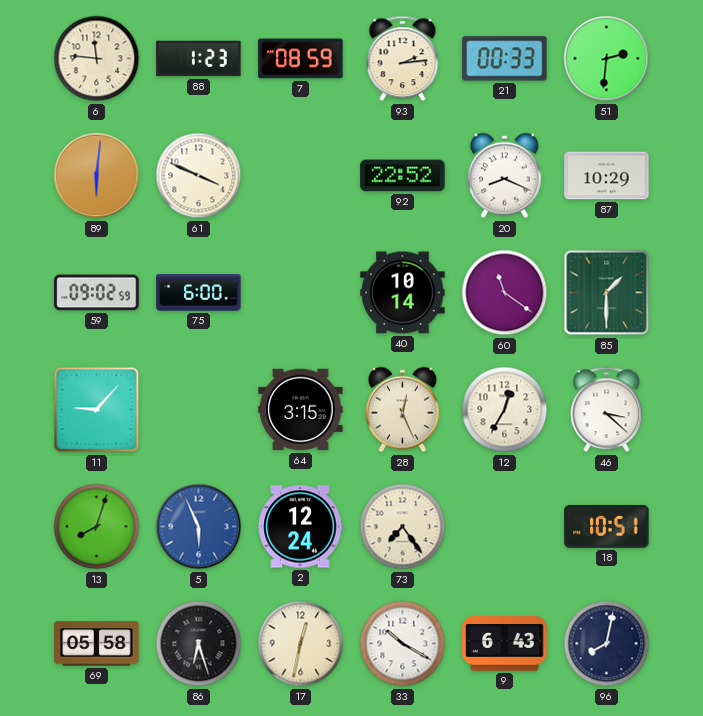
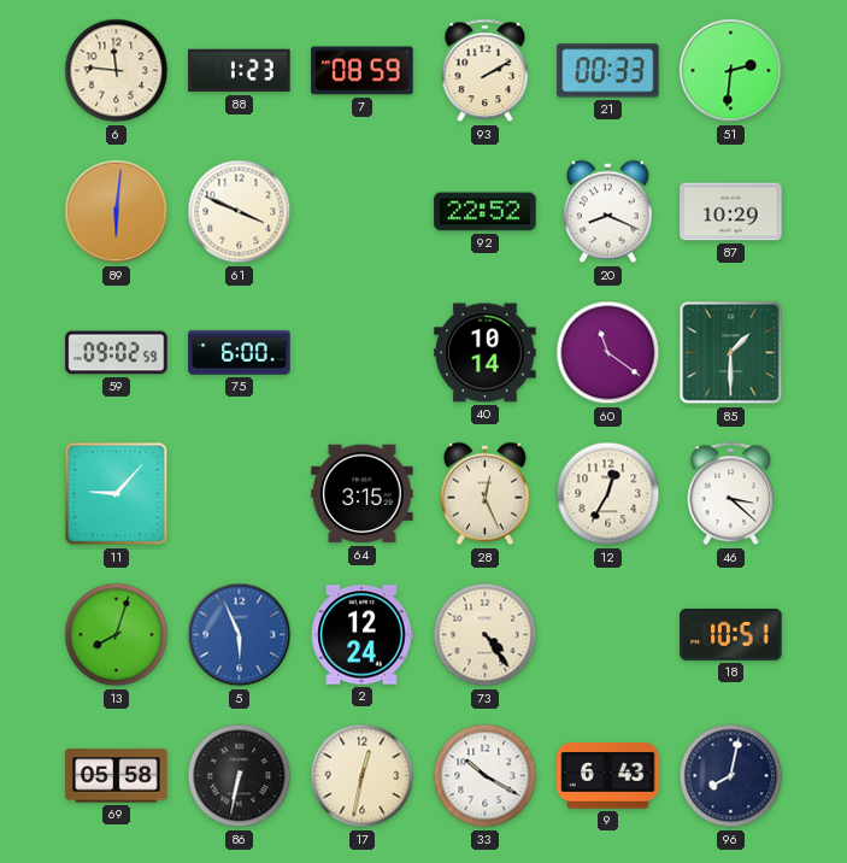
93: 2:14 -> 2:10
73: 7:24 -> 4:24
86: 6:27 -> 6:32
